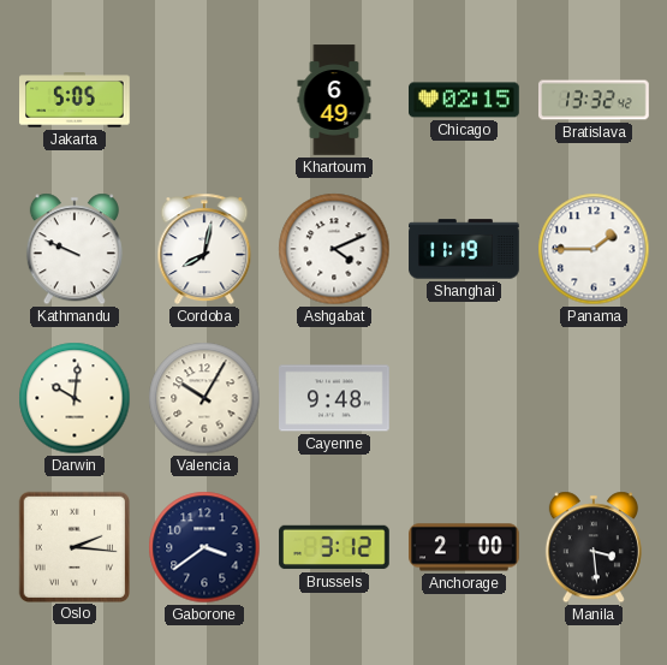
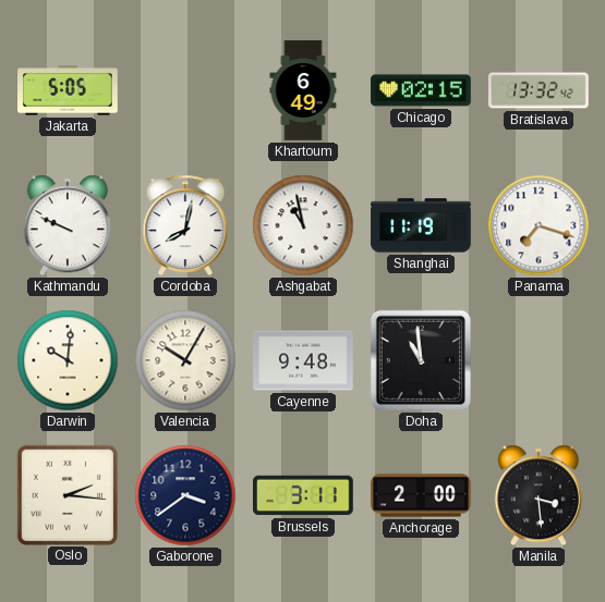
Ashgabat: 4:11 -> 10:58
Panama: 1:45 -> 7:18
Doha: none -> 10:59
Brussels: 3:12 -> 3:11
